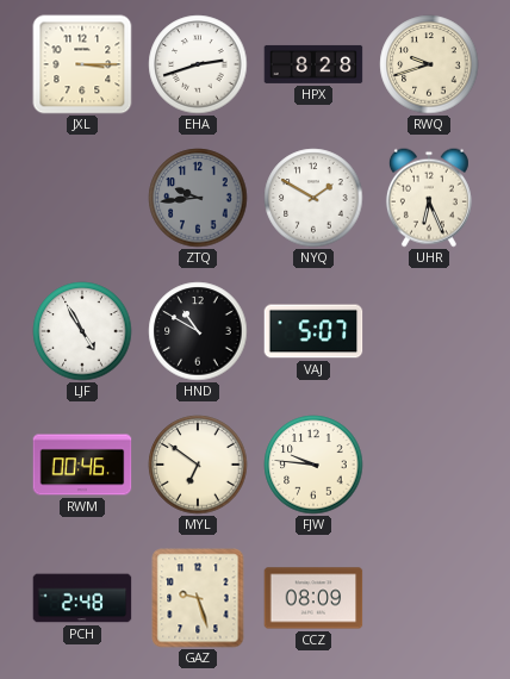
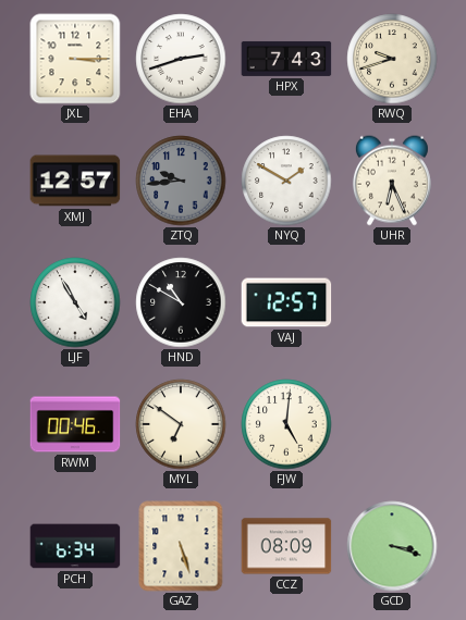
HPX: 8:28 -> 7:43
XMJ: none -> 12:57
VAJ: 5:07 -> 12:57
FJW: 9:46 -> 5:01
PCH: 2:48 -> 6:34
GAZ: 9:27 -> 5:27
GCD: none -> 3:18
